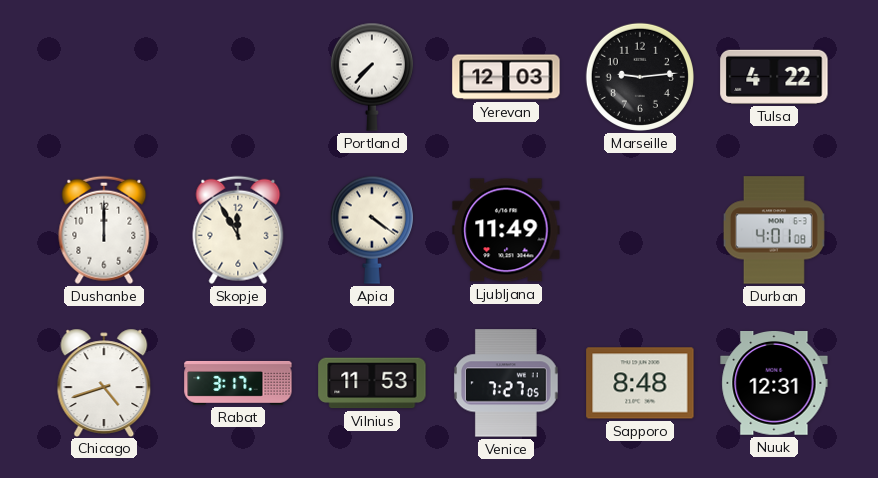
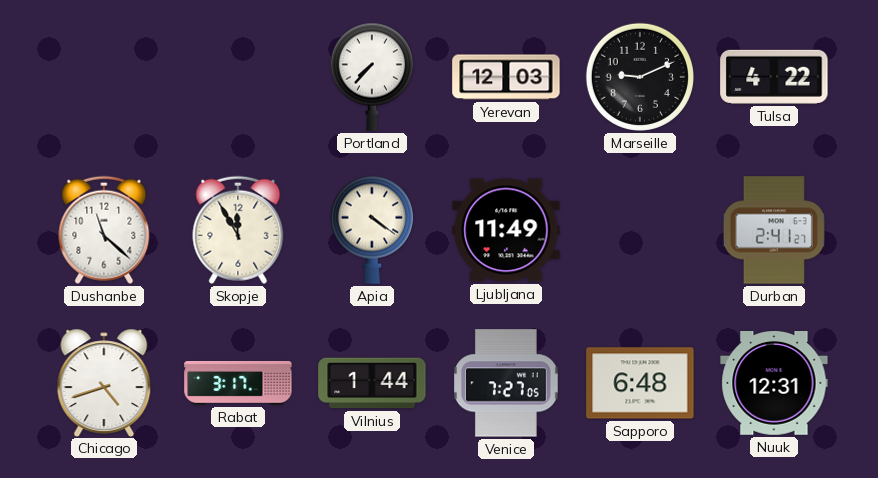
Marseille: 9:14 -> 9:11
Dushanbe: 12:00 -> 11:22
Durban: 4:01 -> 2:41
Vilnius: 11:53 -> 1:44
Sapporo: 8:48 -> 6:48
